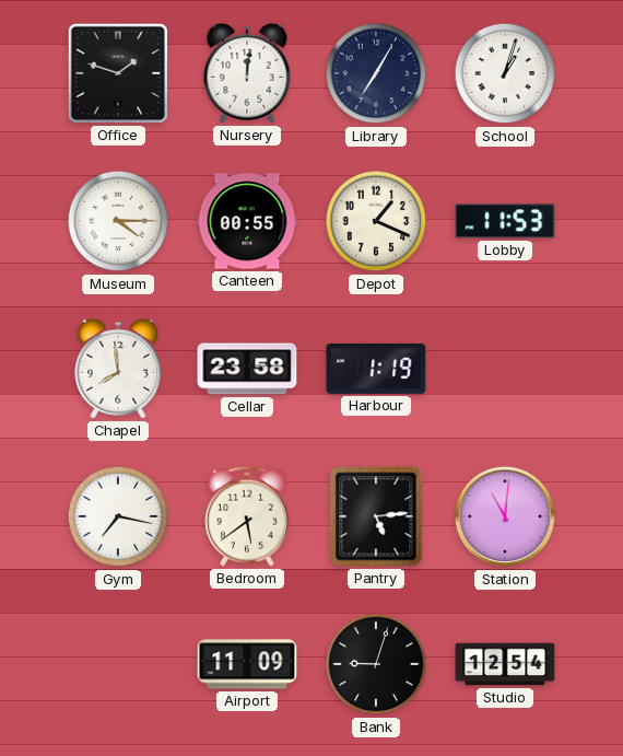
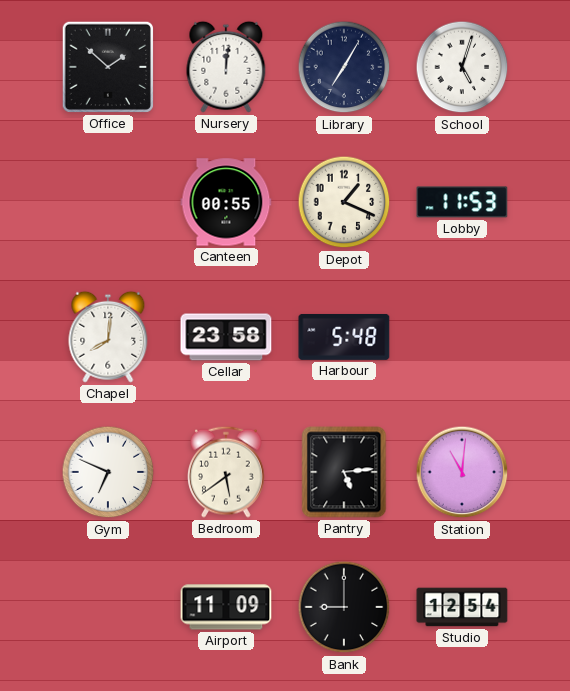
Office: 1:48 -> 1:52
School: 1:03 -> 5:03
Museum: 4:15 -> none
Chapel: 7:59 -> 8:01
Harbour: 1:19 -> 5:48
Gym: 7:17 -> 6:49
Bank: 9:03 -> 9:00
